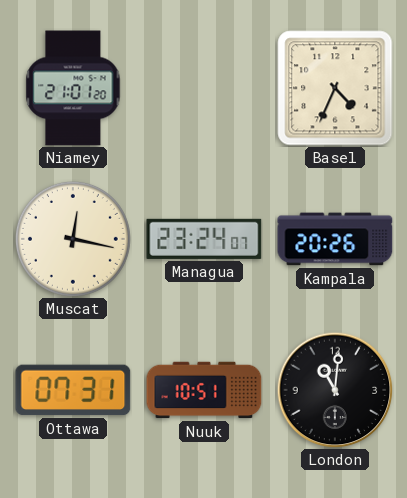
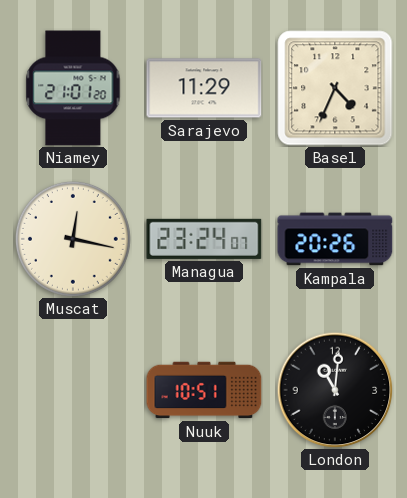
Sarajevo: none -> 11:29
Ottawa: 07:31 -> none
